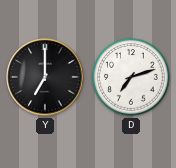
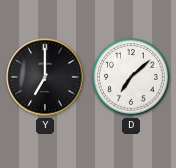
D: 7:12 -> 7:08
